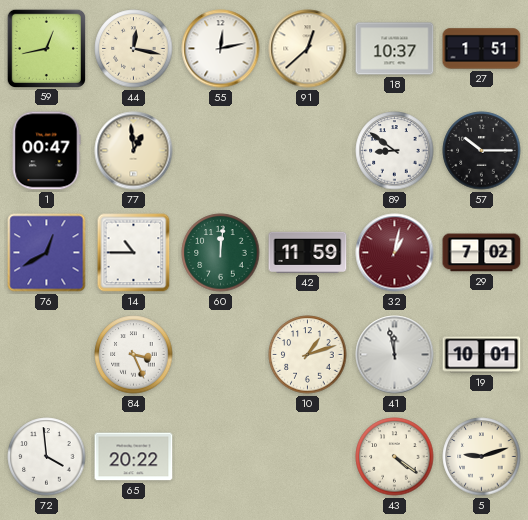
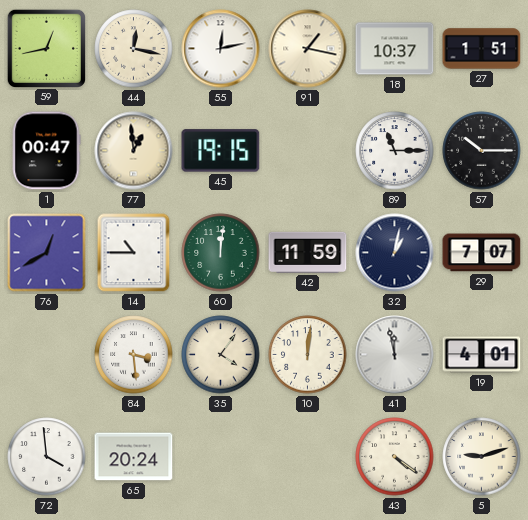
91: 12:38 -> 1:17
45: none -> 19:15
89: 8:51 -> 11:15
32 dial: burgundy -> navy
29: 7:02 -> 7:07
84: 3:26 -> 3:29
35: none -> 4:06
10: 1:12 -> 12:01
19: 10:01 -> 4:01
65: 20:22 -> 20:24
